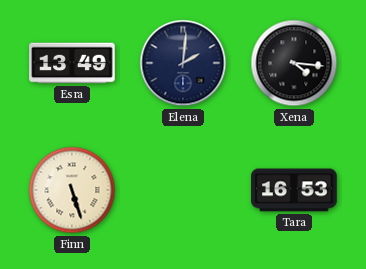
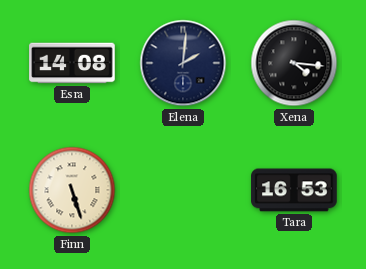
Esra: 13:49 -> 14:08
